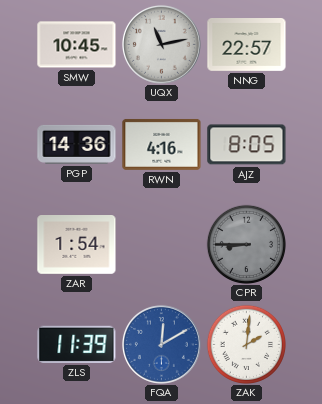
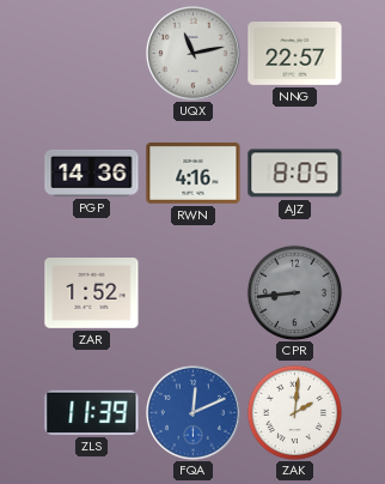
SMW: 10:45 -> none
ZAR: 1:54 -> 1:52
CPR: 8:45 -> 8:44
FQA: 12:10 -> 12:11
